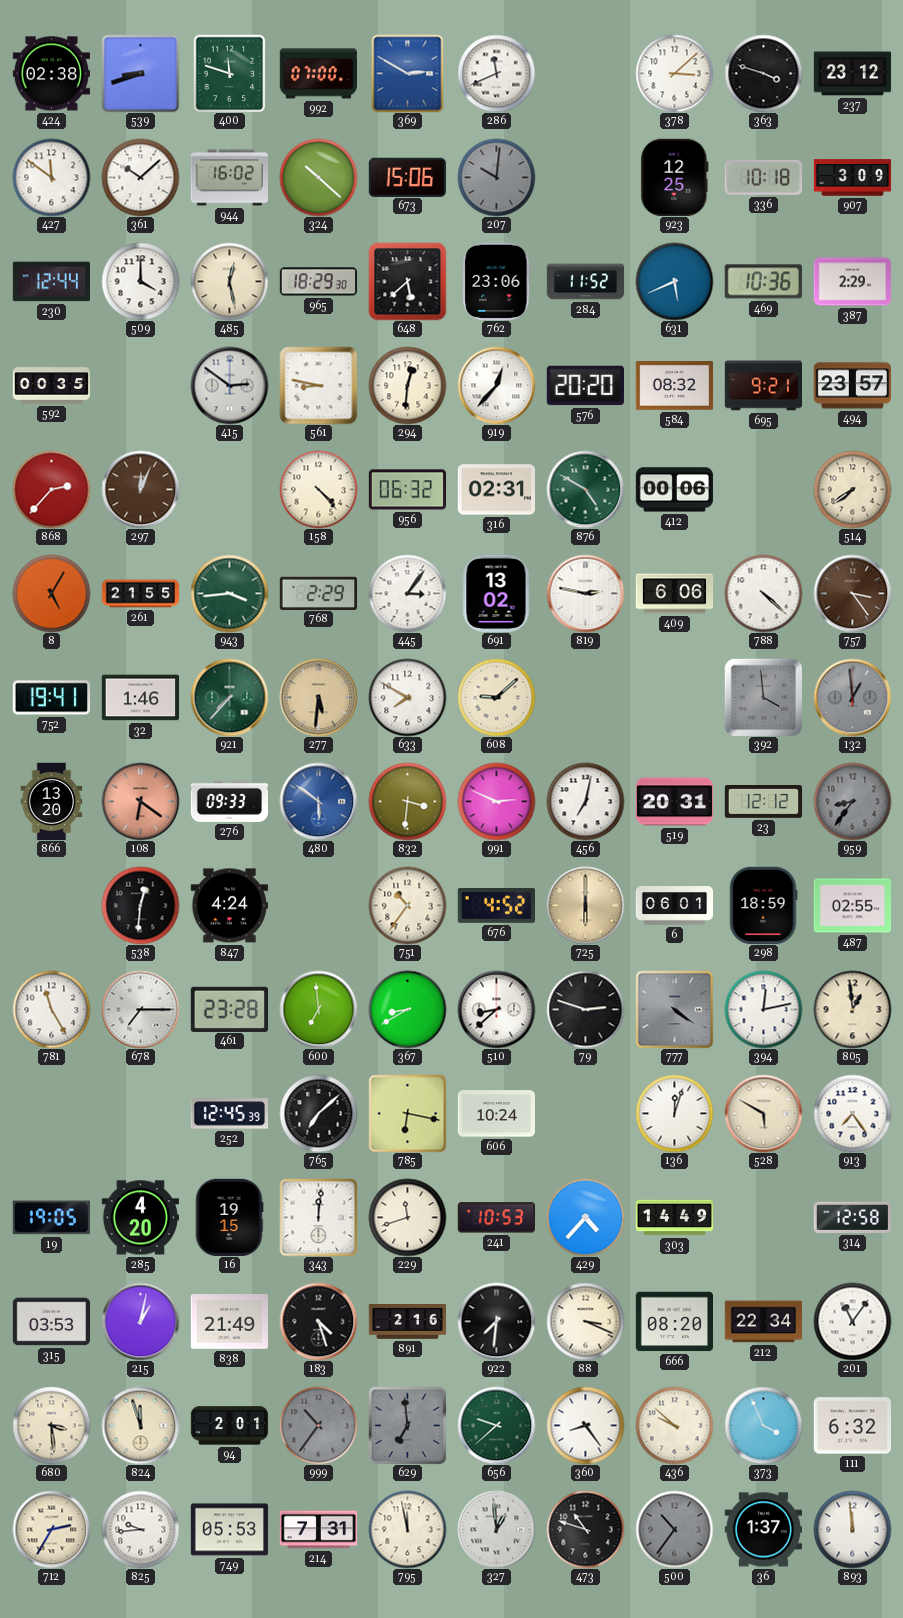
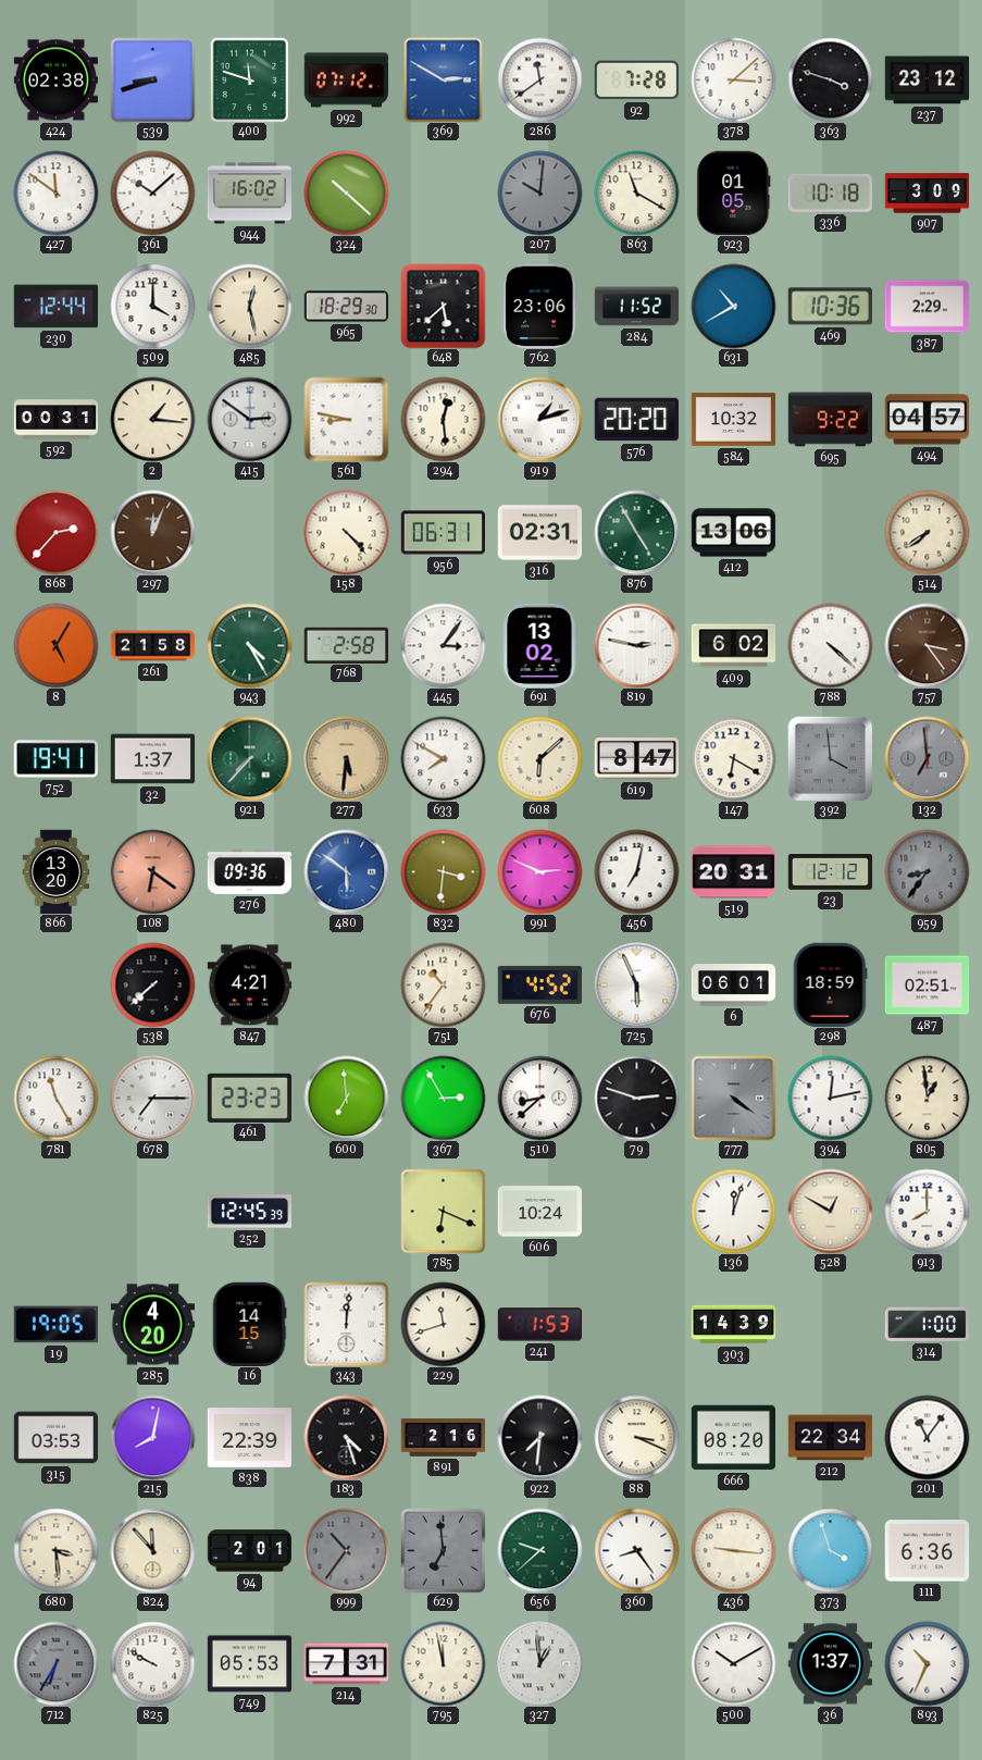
992: 07:00 -> 07:12
286: 11:41 -> 11:39
92: none -> 7:28
673: 15:06 -> none
863: none -> 11:20
923: 12:25 -> 01:05
631: 5:41 -> 10:40
592: 00:35 -> 00:31
2: none -> 1:16
294: 12:31 -> 12:29
919: 12:37 -> 1:12
584: 08:32 -> 10:32
695: 9:21 -> 9:22
494: 23:57 -> 04:57
956: 06:32 -> 06:31
876: 4:50 -> 4:55
412: 00:06 -> 13:06
261: 21:55 -> 21:58
943: 3:44 -> 4:25
768: 2:29 -> 2:58
409: 6:06 -> 6:02
32: 1:46 -> 1:37
608: 9:08 -> 6:08
619: none -> 8:47
147: none -> 6:20
132: 12:59 -> 6:59
276: 09:33 -> 09:36
538: 12:31 -> 7:38
847: 4:24 -> 4:21
725: 6:00 -> 5:56
725 dial: champagne -> white
487: 02:55 -> 02:51
461: 23:28 -> 23:23
367: 8:40 -> 2:55
765: 7:08 -> none
785: 6:17 -> 6:19
528: 5:50 -> 12:50
913: 7:24 -> 8:00
16: 19:15 -> 14:15
241: 10:53 -> 1:53
429: 4:37 -> none
303: 14:49 -> 14:39
314: 12:58 -> 1:00
215: 1:02 -> 8:02
838: 21:49 -> 22:39
824: 11:57 -> 11:53
436: 9:52 -> 9:16
373: 3:56 -> 3:57
111: 6:32 -> 6:36
712: 2:35 -> 6:35
712 dial: cream -> grey
825: 9:44 -> 9:50
473: 10:48 -> none
500: 10:36 -> 10:10
500 dial: grey -> white
893: 11:59 -> 10:34
